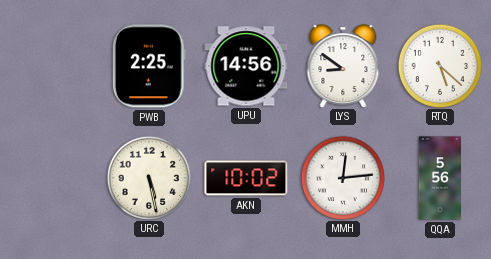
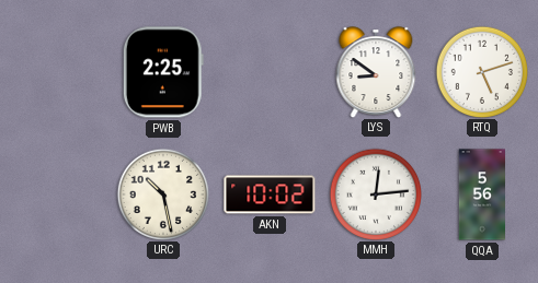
UPU: 14:56 -> none
RTQ: 5:22 -> 5:12
URC: 5:28 -> 10:28
